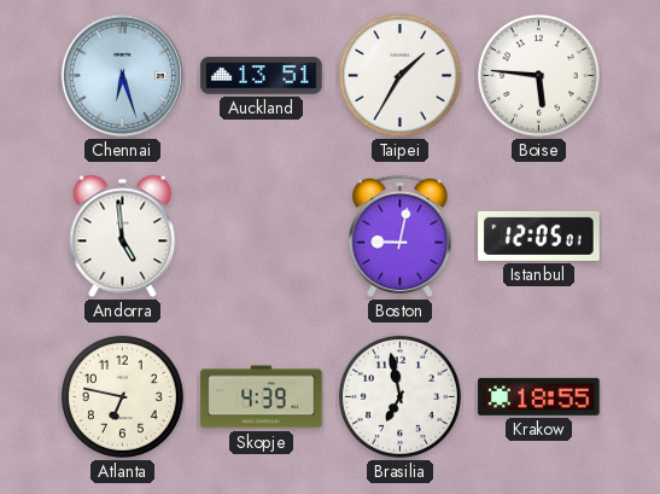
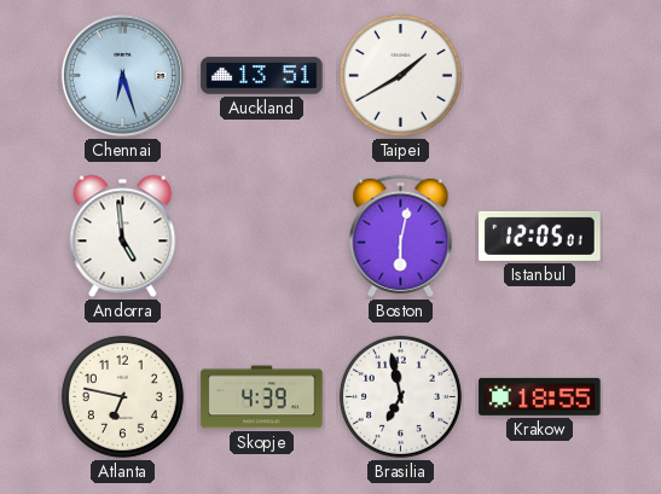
Taipei: 1:35 -> 1:40
Boise: 5:46 -> none
Boston: 9:02 -> 6:02
